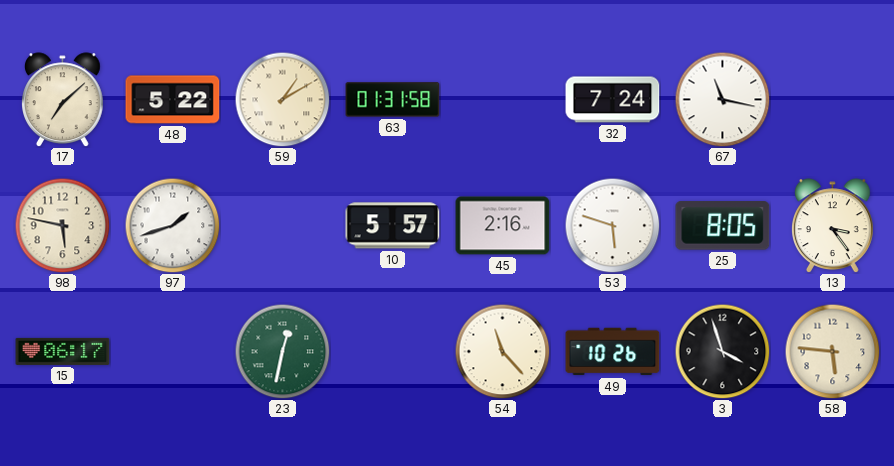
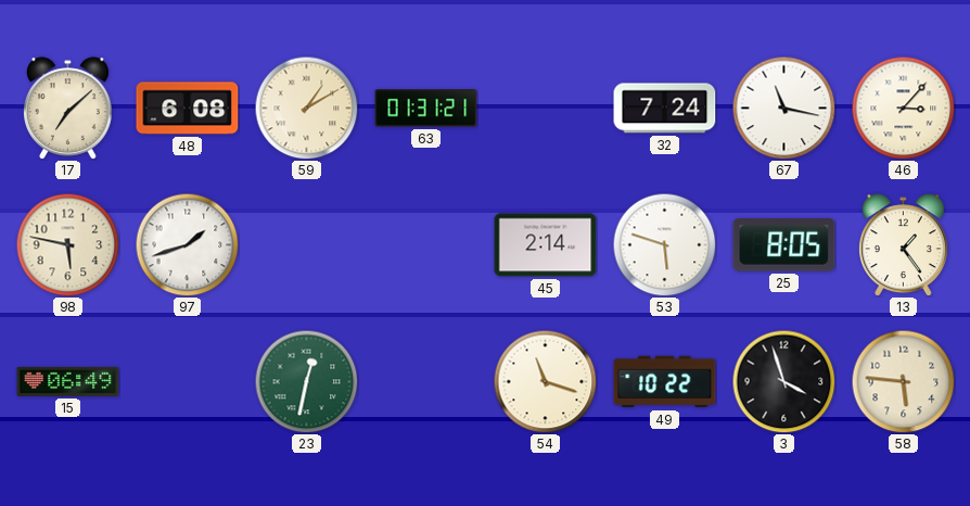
48: 5:22 -> 6:08
63: 01:31:58 -> 01:31:21
46: none -> 3:07
10: 5:57 -> none
45: 2:16 -> 2:14
13: 3:24 -> 1:24
15: 06:17 -> 06:49
54: 11:23 -> 11:18
49: 10:26 -> 10:22
